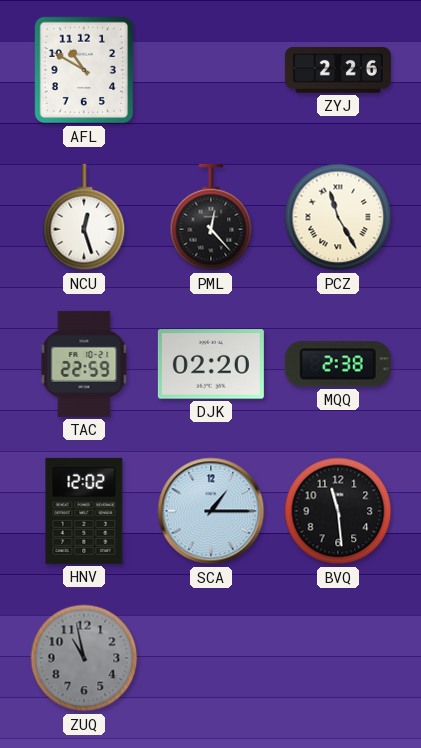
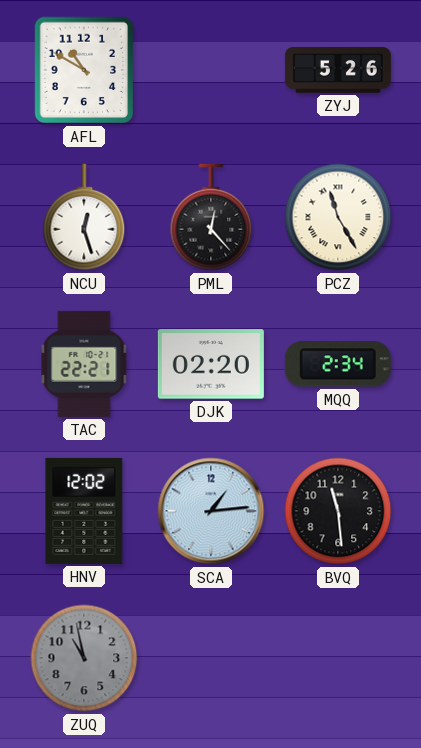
ZYJ: 2:26 -> 5:26
TAC: 22:59 -> 22:21
MQQ: 2:38 -> 2:34
SCA: 1:15 -> 1:14
